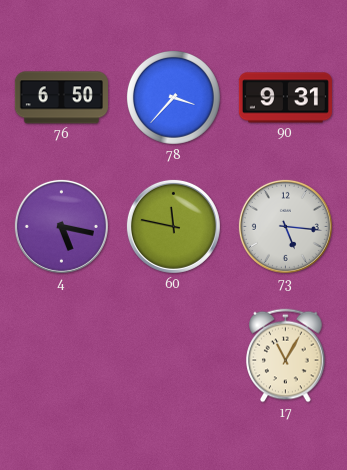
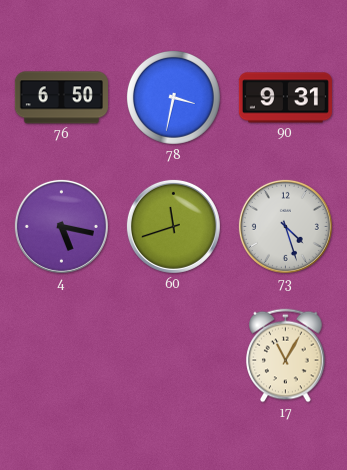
78: 3:37 -> 3:32
60: 11:47 -> 11:42
73: 5:16 -> 4:27
